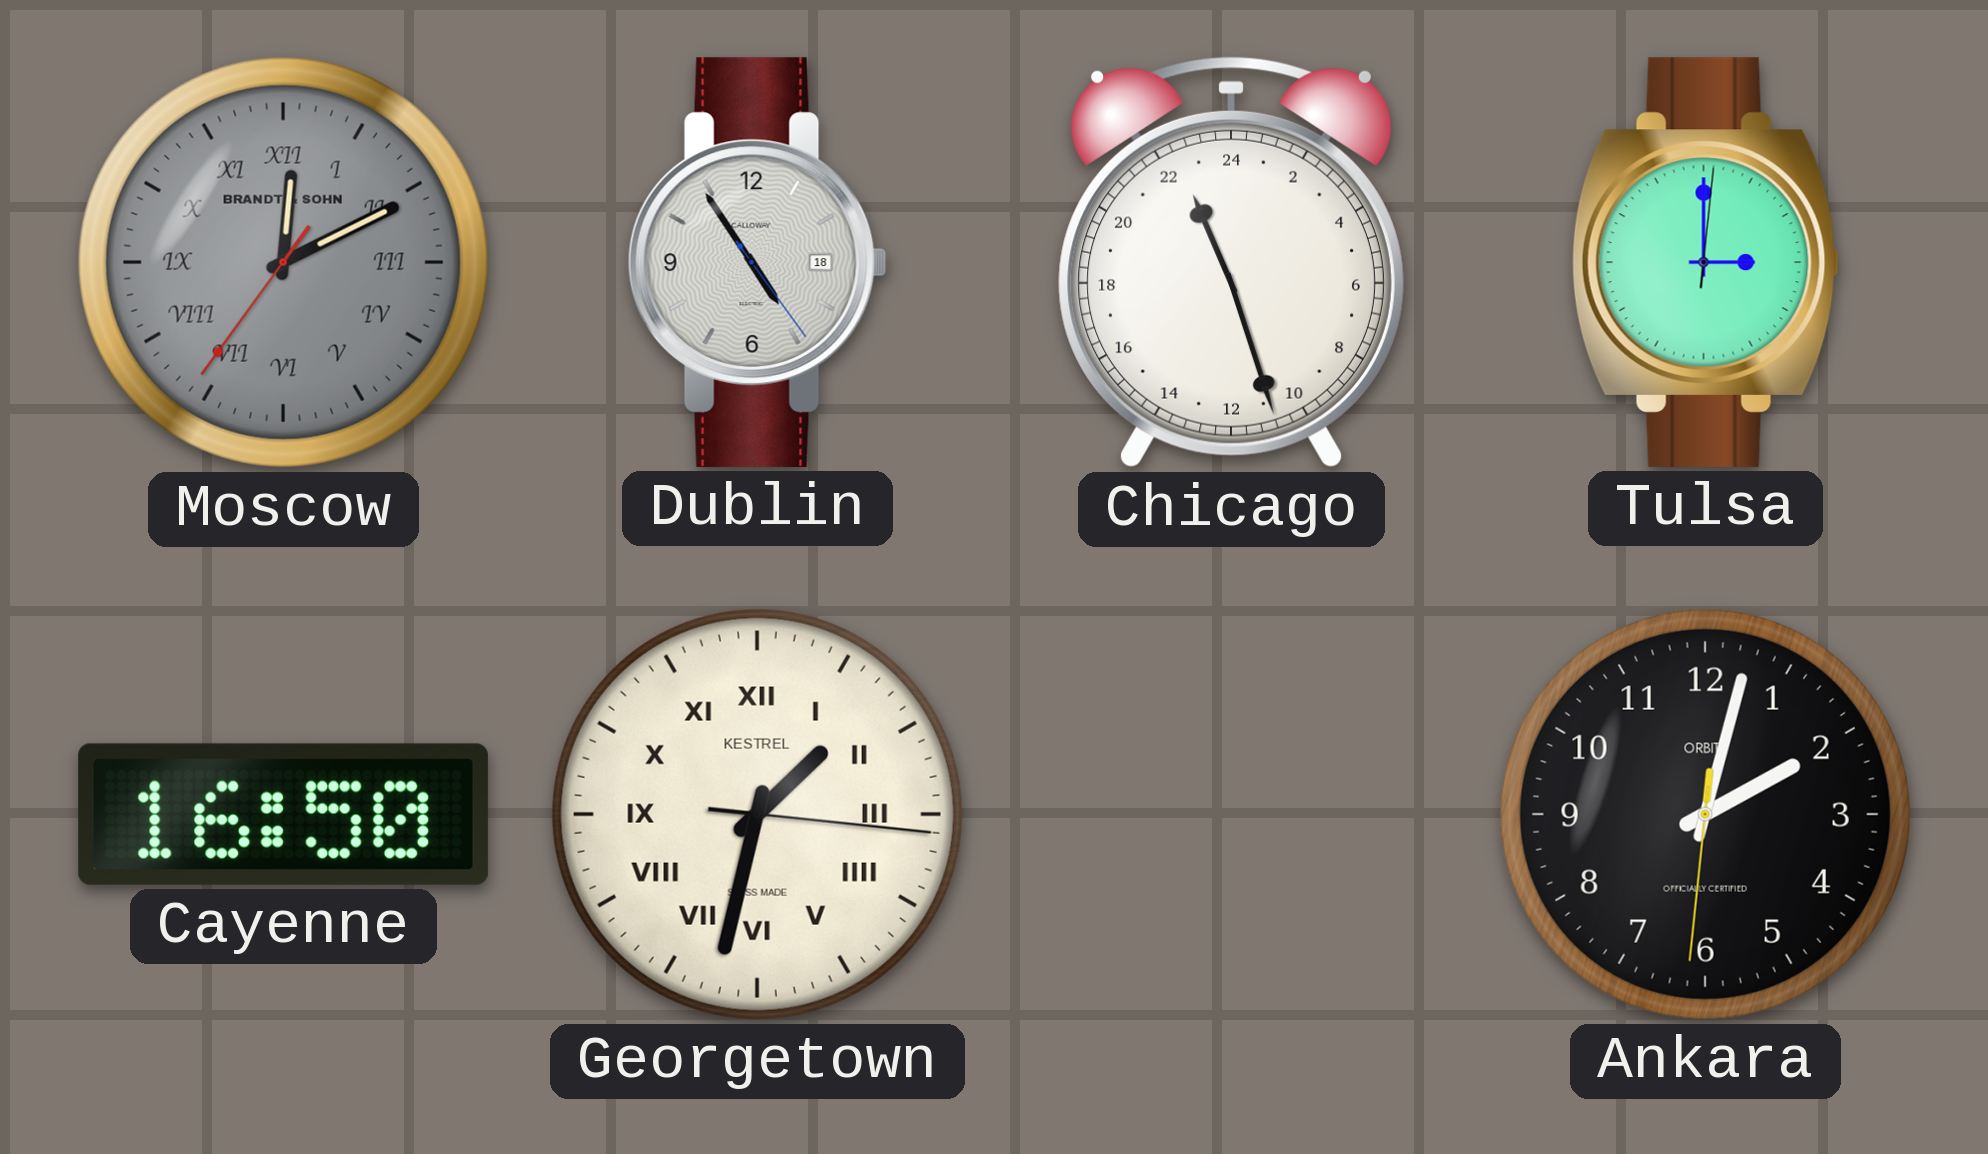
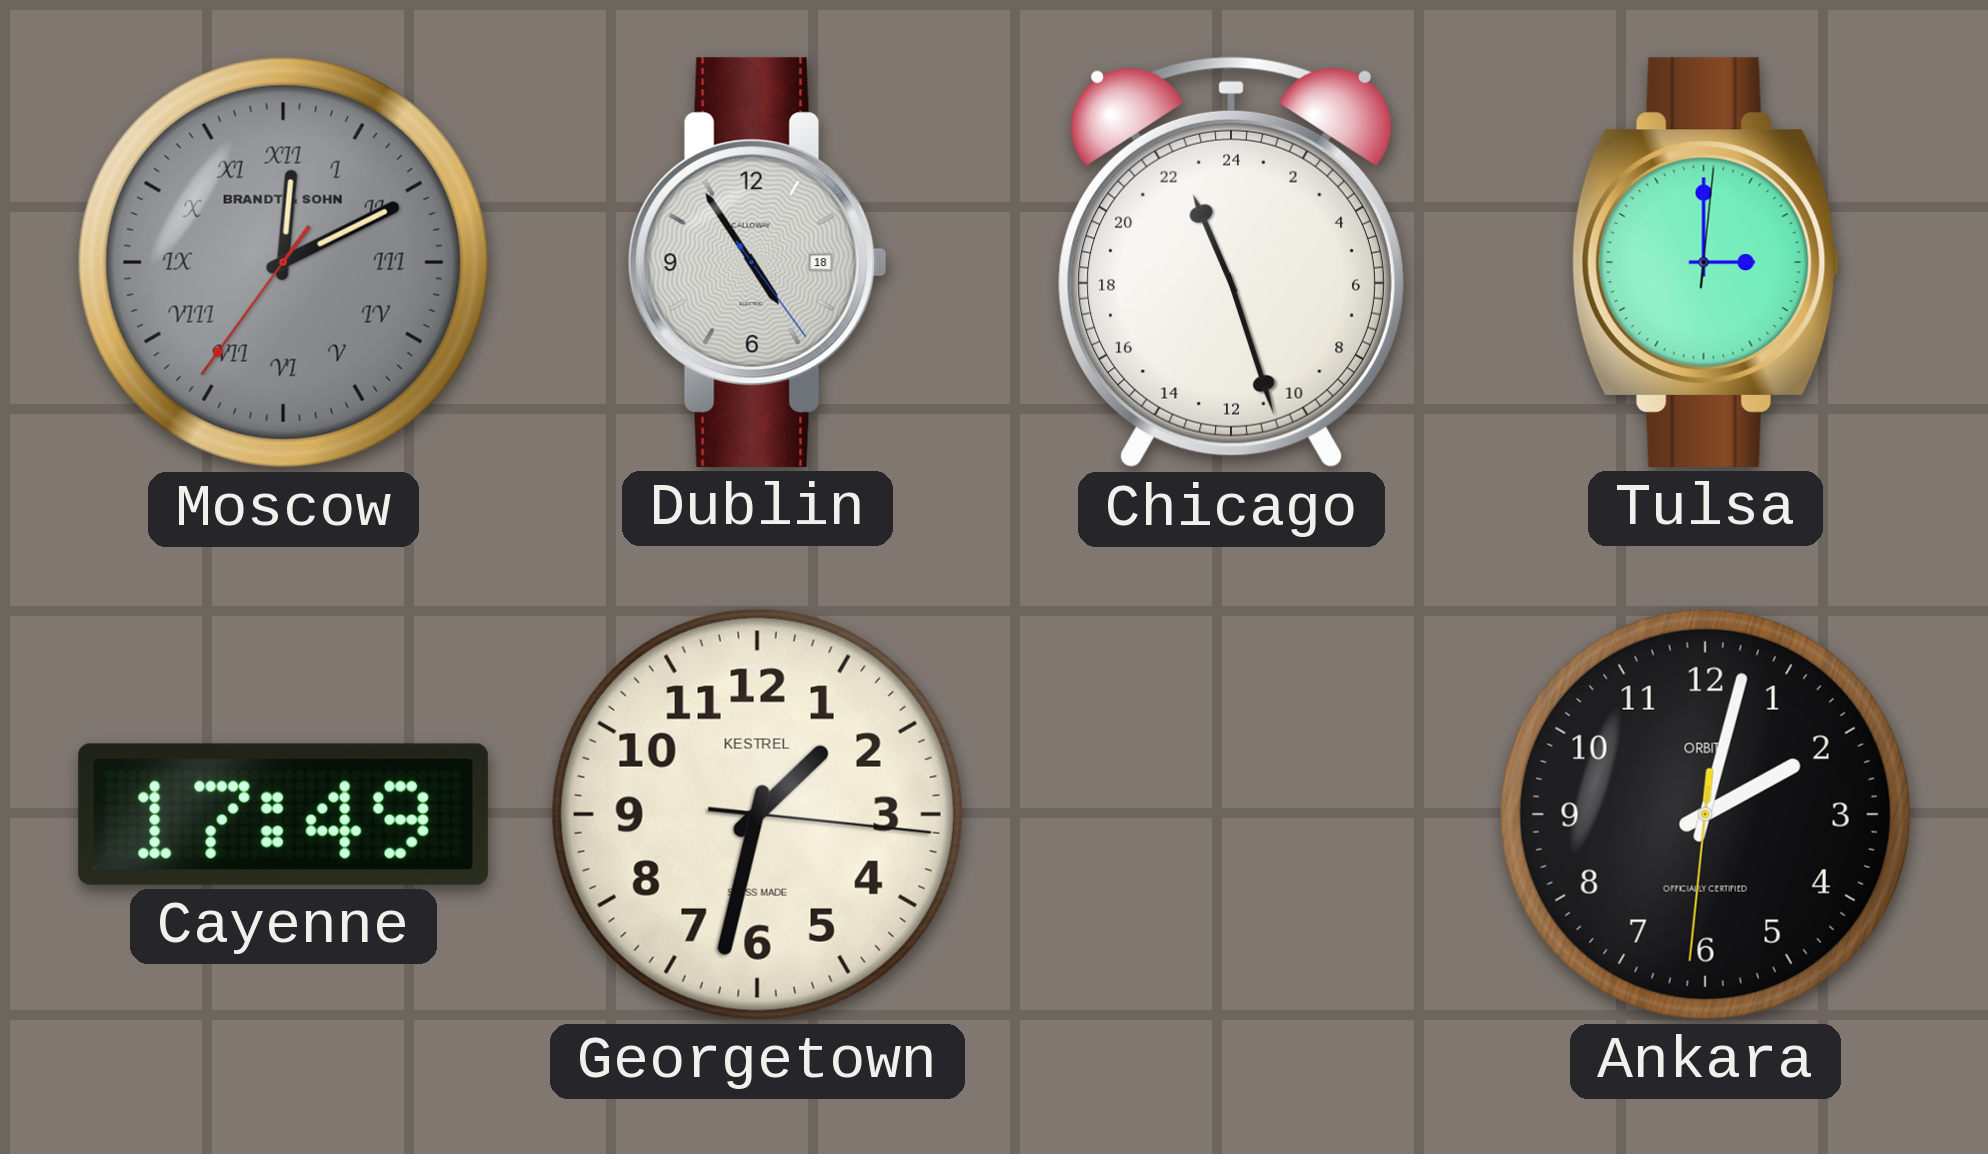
Cayenne: 16:50 -> 17:49
Georgetown numerals: Roman -> Arabic
